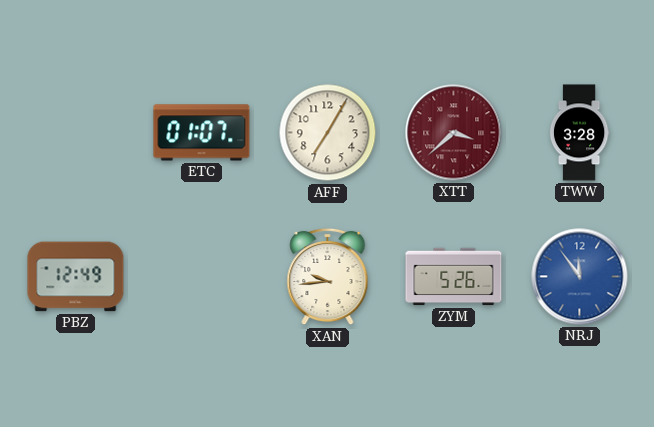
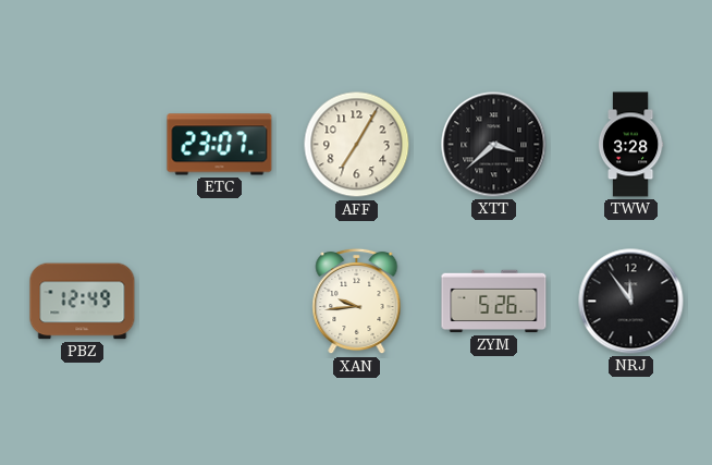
ETC: 01:07 -> 23:07
XTT dial: burgundy -> black
NRJ dial: blue -> black
